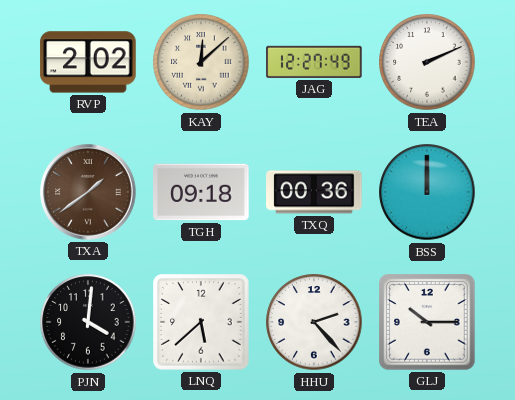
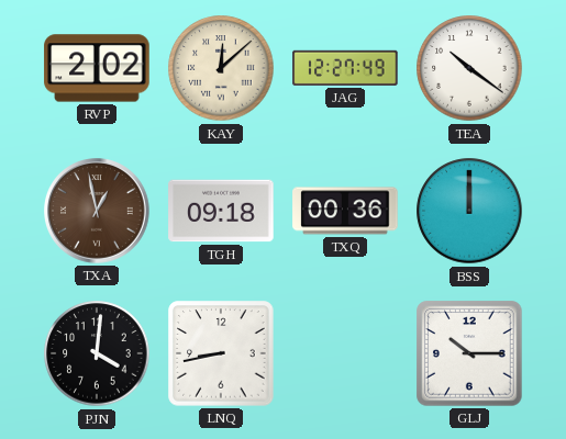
TEA: 2:11 -> 10:21
TXA: 1:39 -> 12:58
LNQ: 5:38 -> 8:43
HHU: 2:23 -> none
